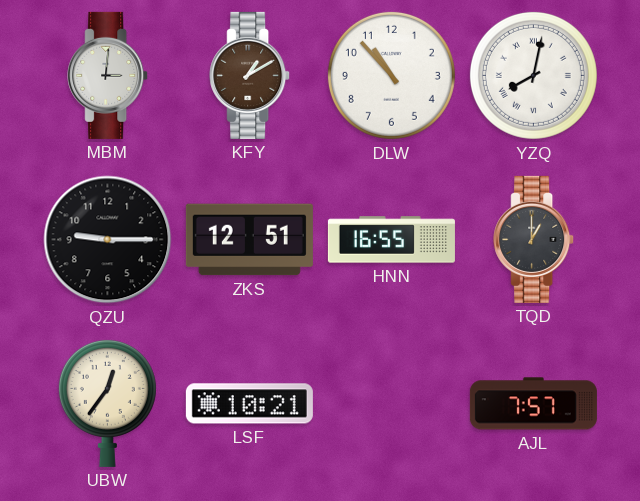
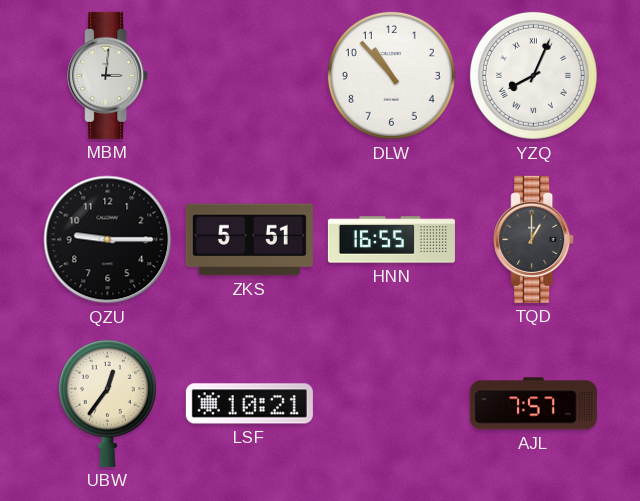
KFY: 1:10 -> none
YZQ: 8:02 -> 8:04
ZKS: 12:51 -> 5:51
